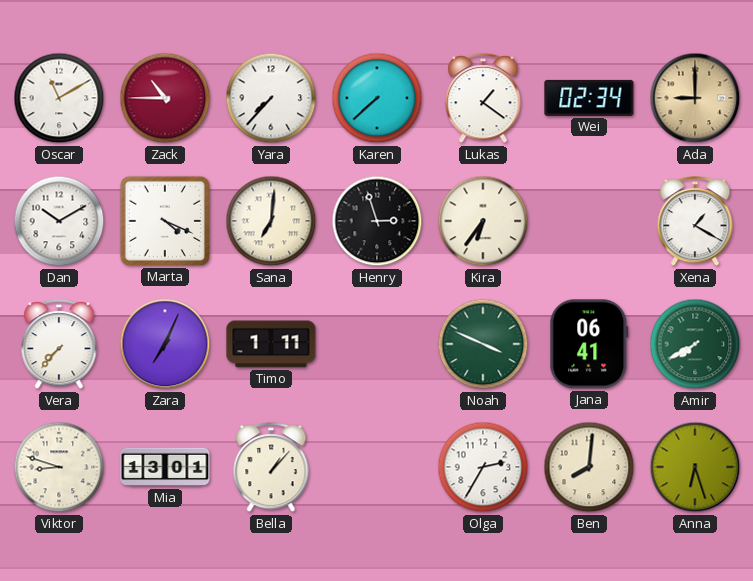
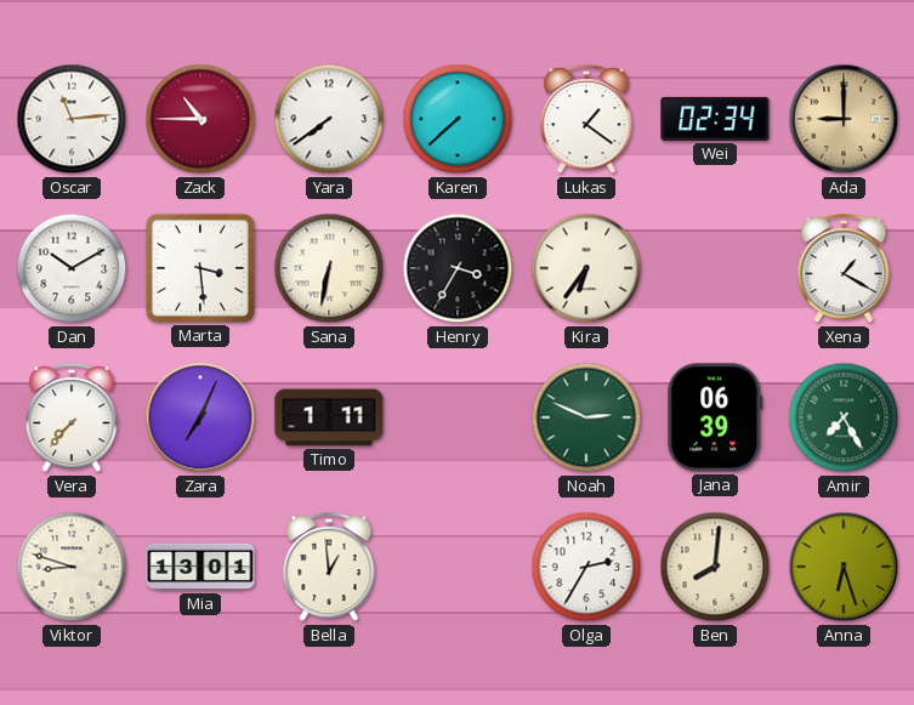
Oscar: 11:10 -> 11:14
Yara: 7:37 -> 7:39
Marta: 4:19 -> 3:29
Sana: 7:01 -> 6:32
Henry: 2:57 -> 3:35
Noah: 3:49 -> 2:49
Jana: 06:41 -> 06:39
Amir: 7:40 -> 7:25
Bella: 1:07 -> 12:59
